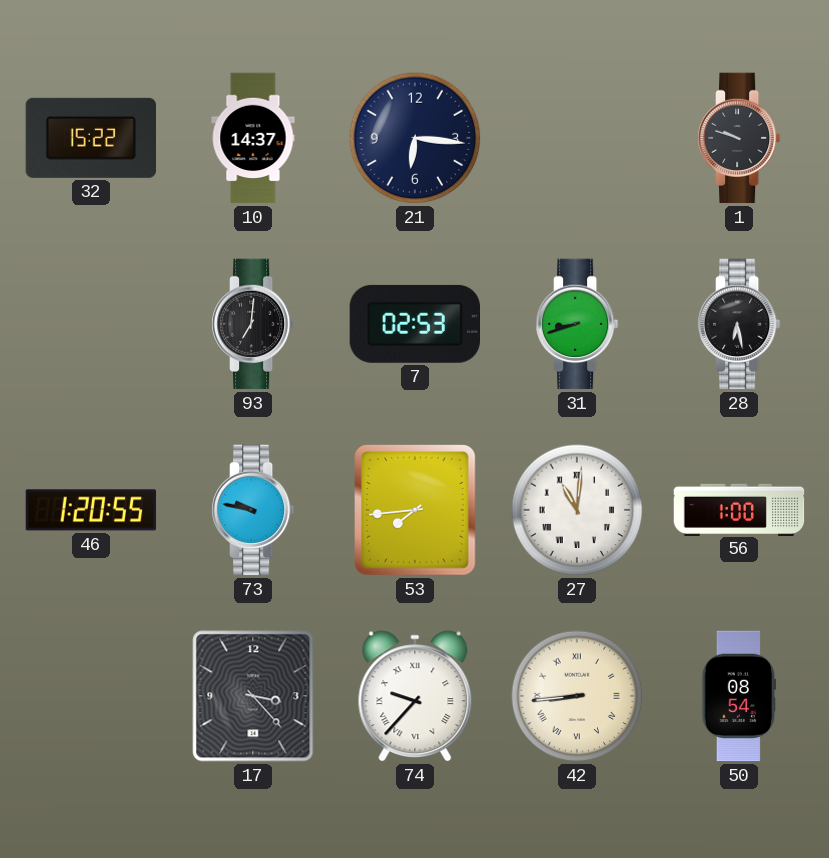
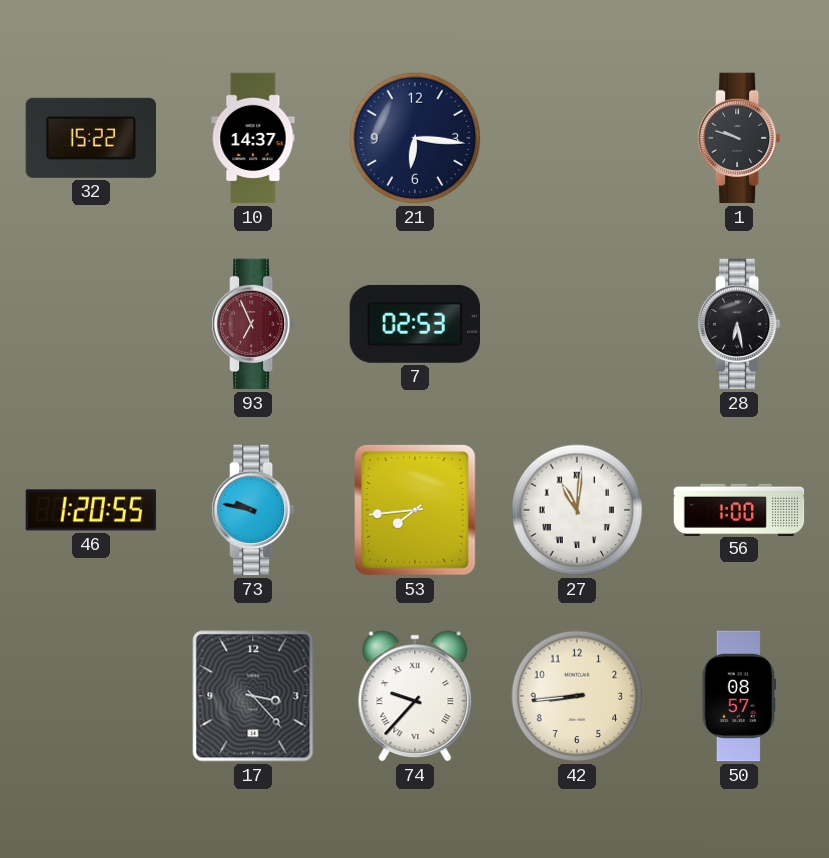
93: 7:01 -> 6:56
93 dial: black -> burgundy
31: 8:42 -> none
42 numerals: Roman -> Arabic
50: 08:54 -> 08:57
